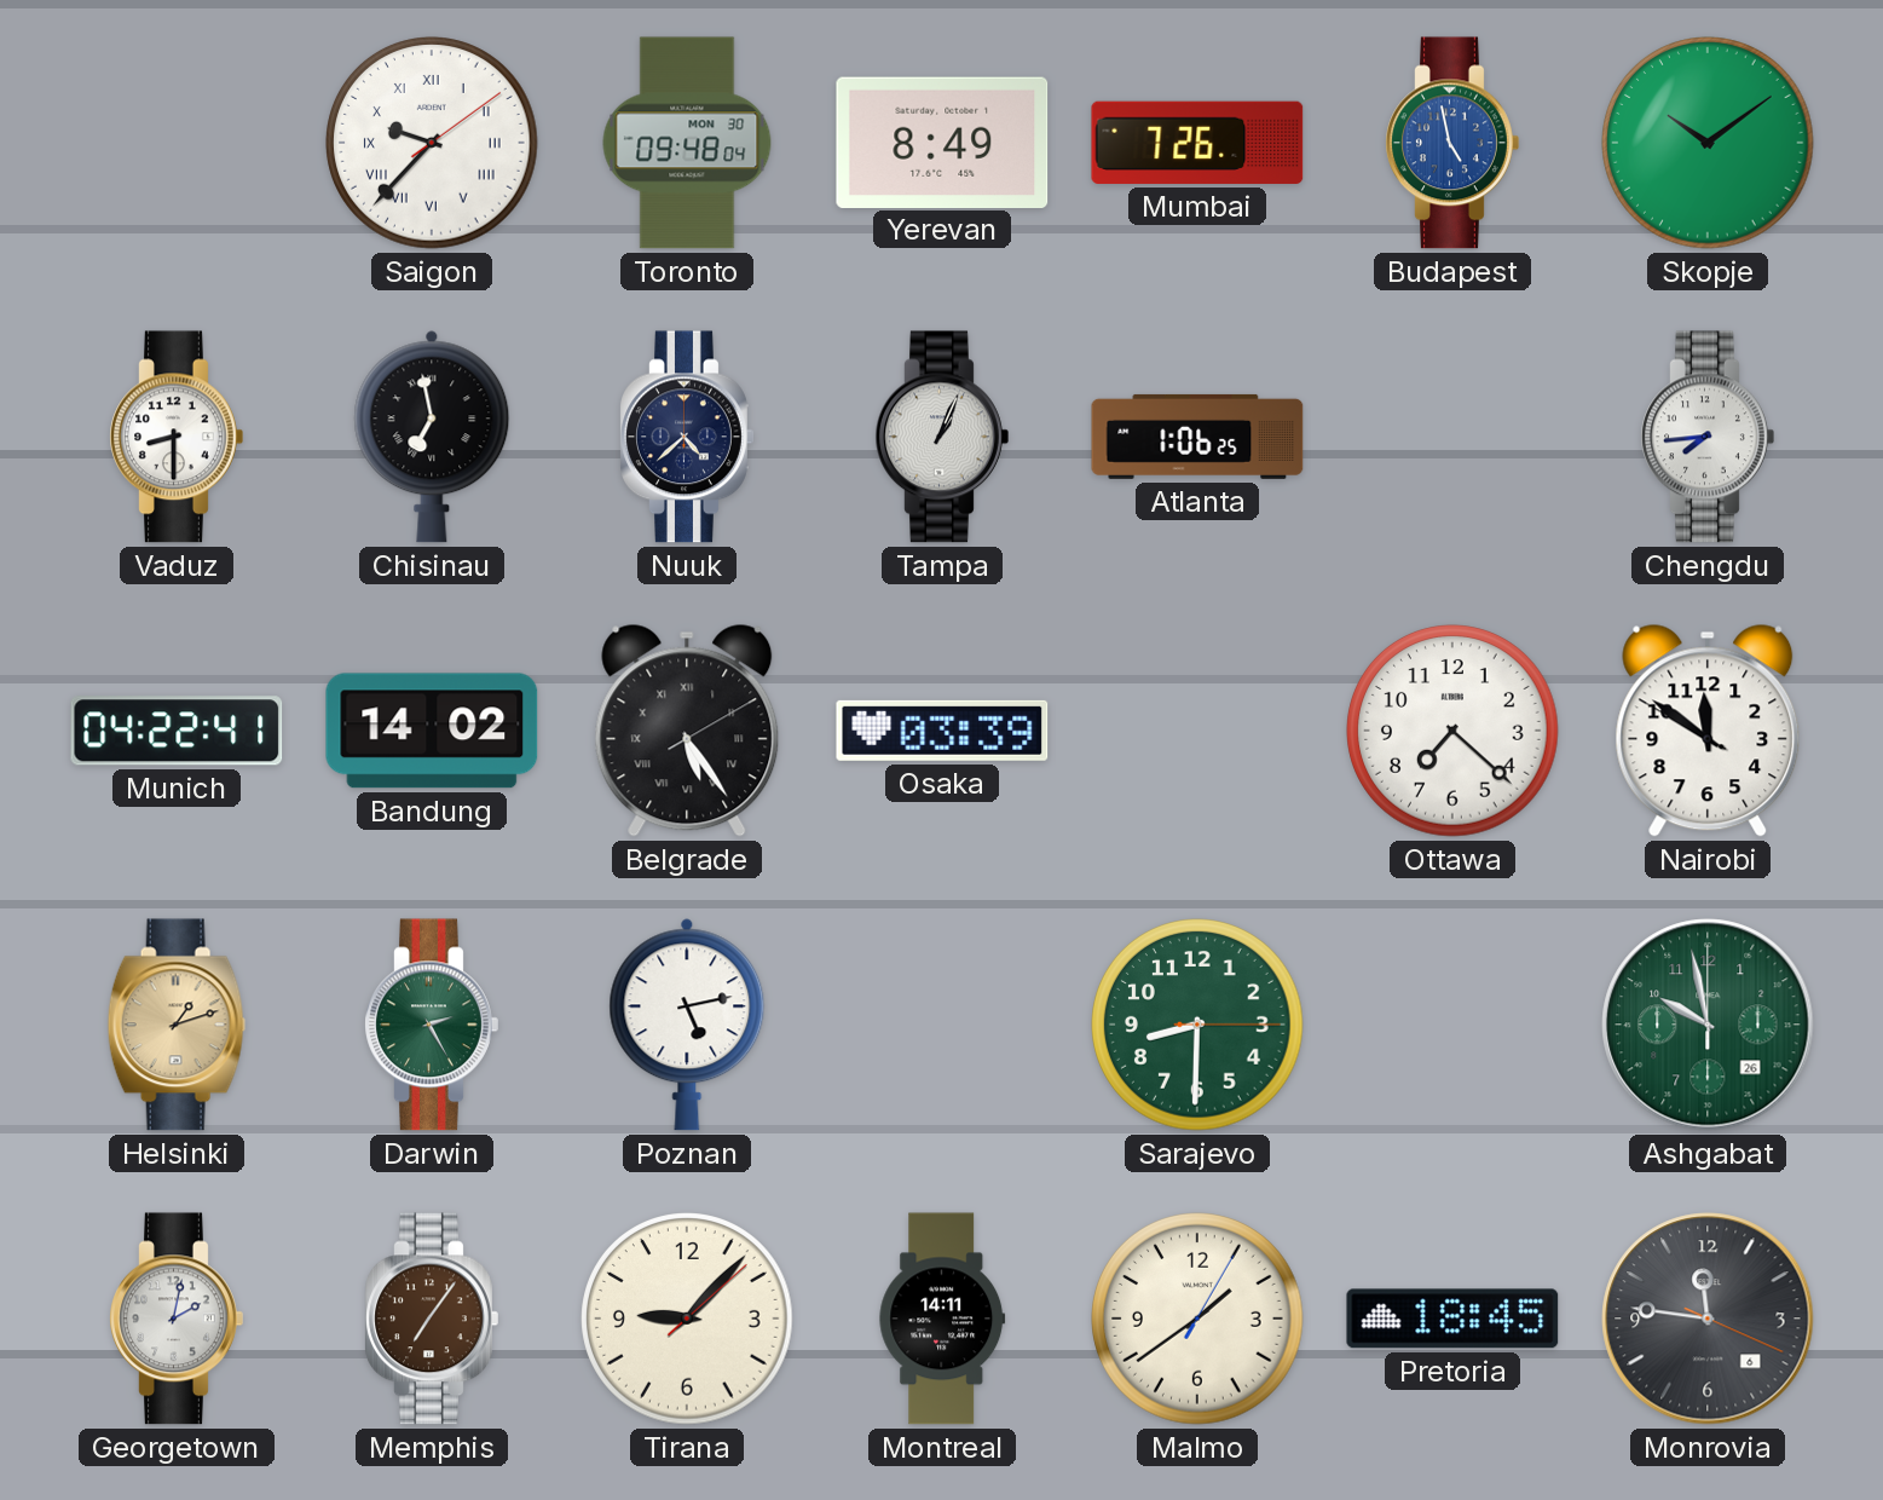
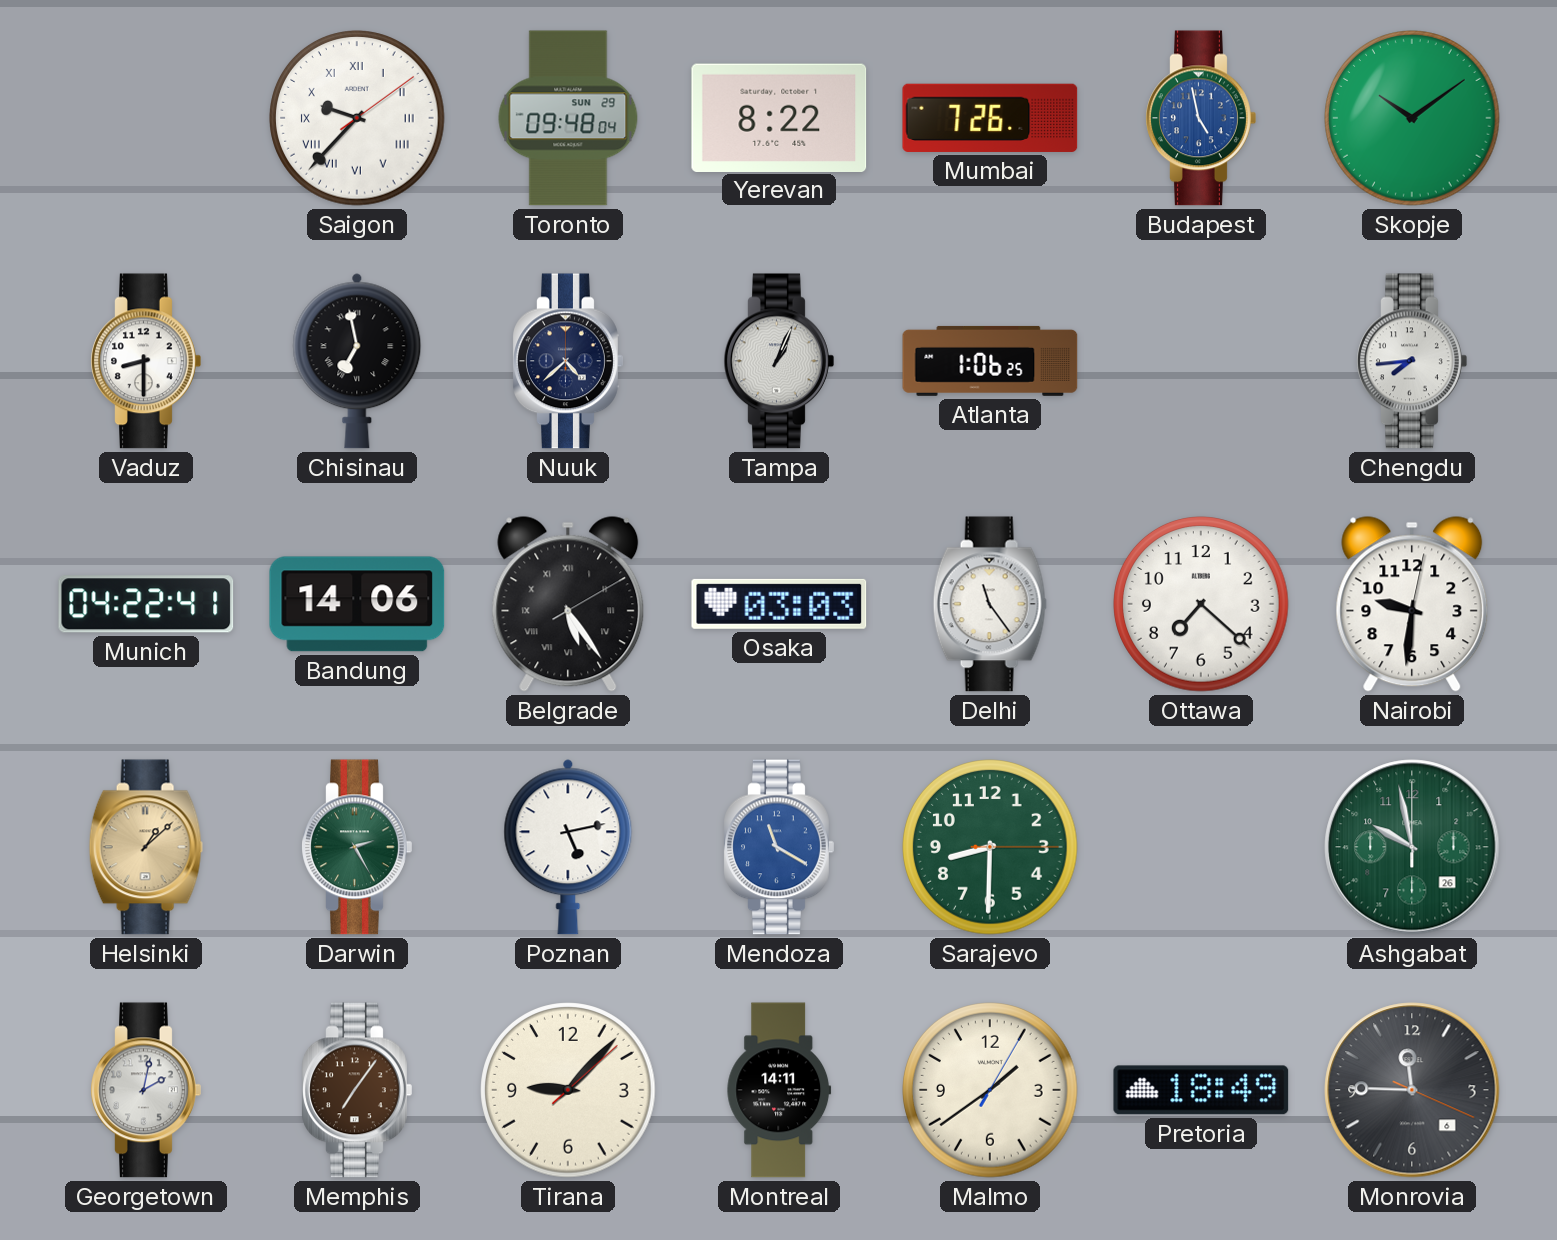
Toronto date: MON 30 -> SUN 29
Yerevan: 8:49 -> 8:22
Bandung: 14:02 -> 14:06
Osaka: 03:39 -> 03:03
Delhi: none -> 11:24
Nairobi: 11:50 -> 9:31
Helsinki: 1:12 -> 1:08
Mendoza: none -> 11:20
Pretoria: 18:45 -> 18:49
Monrovia: 11:46 -> 11:45
